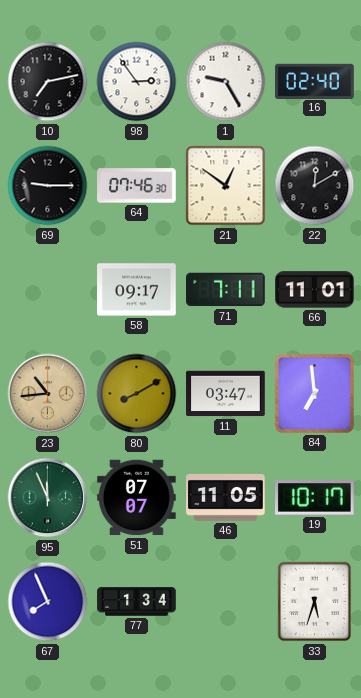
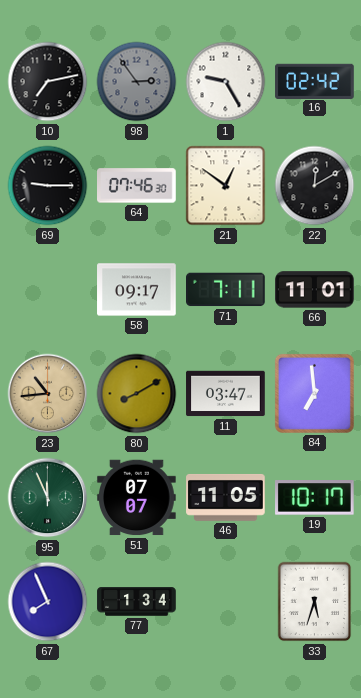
98 dial: white -> grey
16: 02:40 -> 02:42
